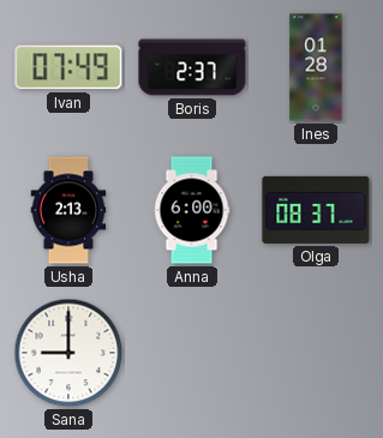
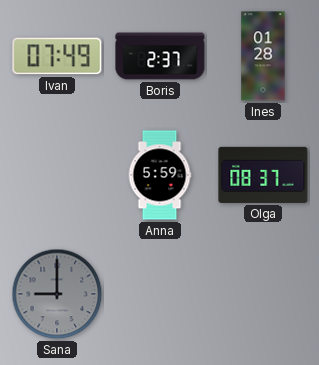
Usha: 2:13 -> none
Anna: 6:00 -> 5:59
Sana dial: white -> grey
